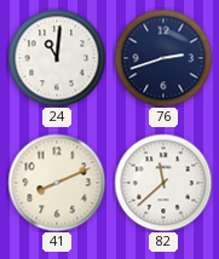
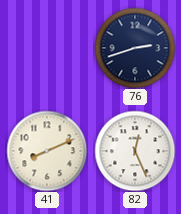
24: 11:01 -> none
82: 11:38 -> 12:26
